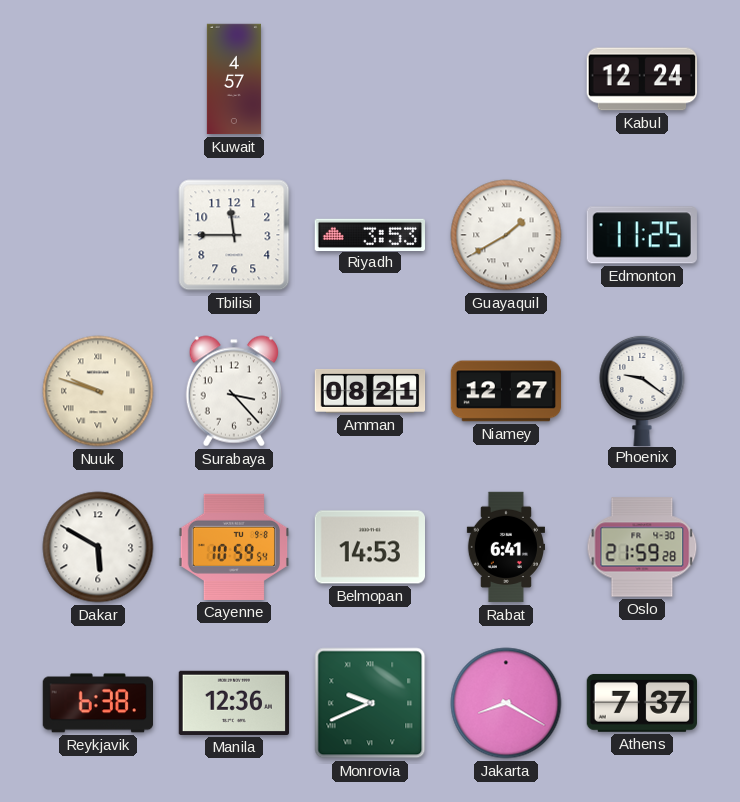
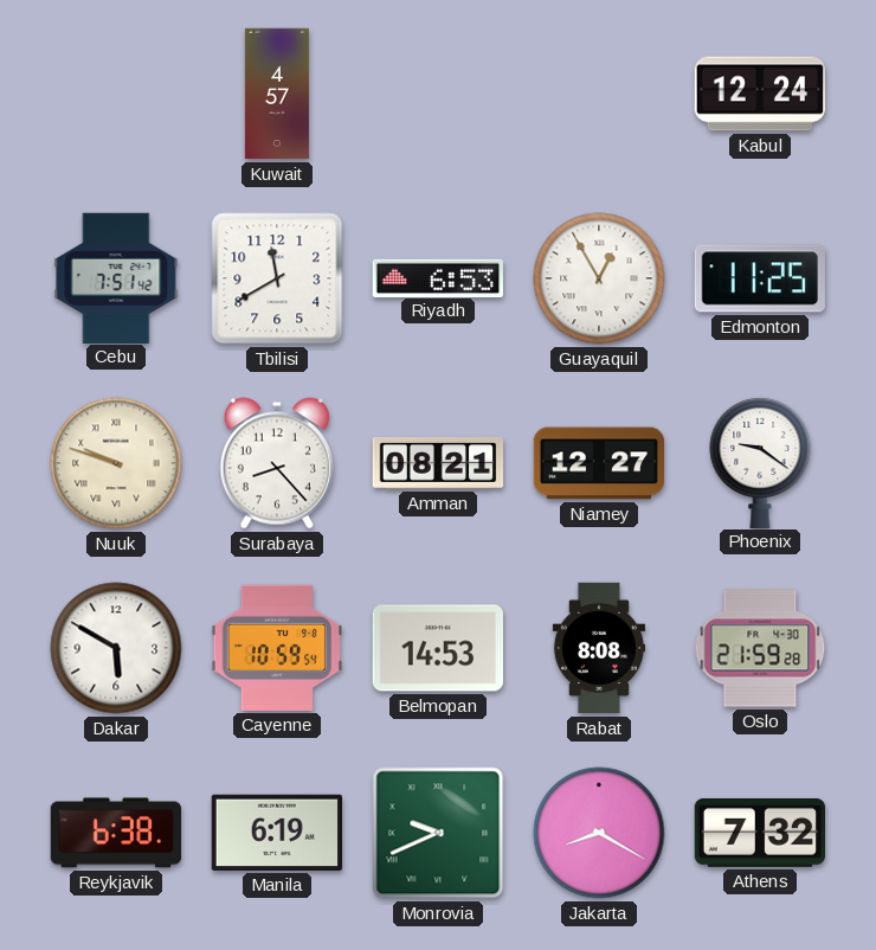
Cebu: none -> 7:51
Tbilisi: 11:45 -> 11:40
Riyadh: 3:53 -> 6:53
Guayaquil: 1:40 -> 12:55
Surabaya: 3:23 -> 8:23
Rabat: 6:41 -> 8:08
Manila: 12:36 -> 6:19
Athens: 7:37 -> 7:32
